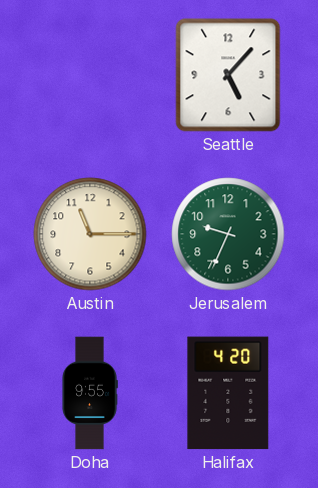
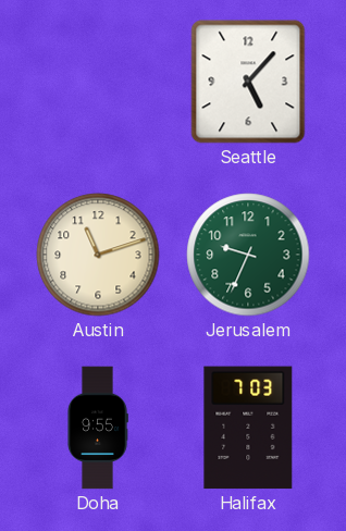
Austin: 11:15 -> 11:12
Halifax: 4:20 -> 7:03
